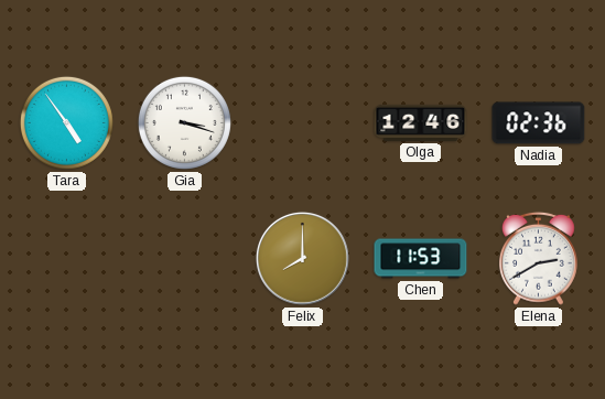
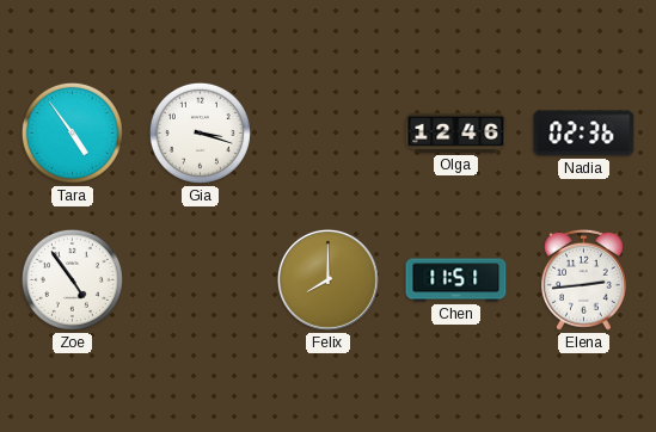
Zoe: none -> 4:54
Chen: 11:53 -> 11:51
Elena: 2:40 -> 2:44
